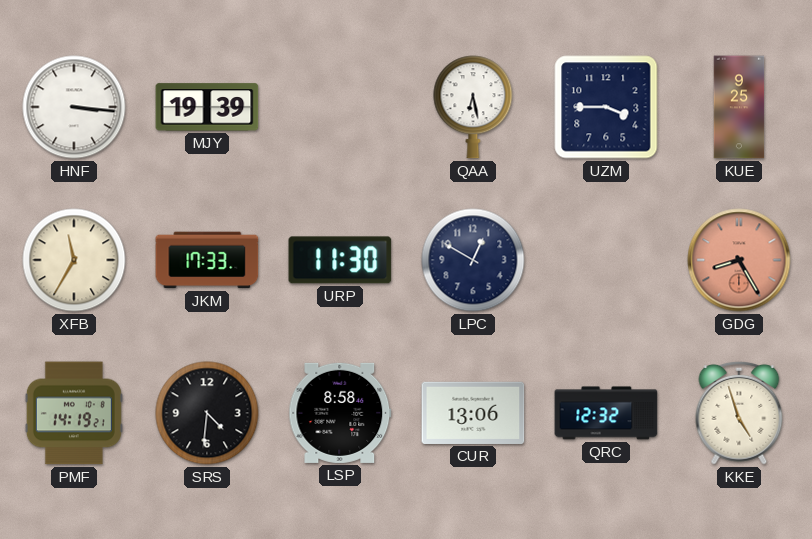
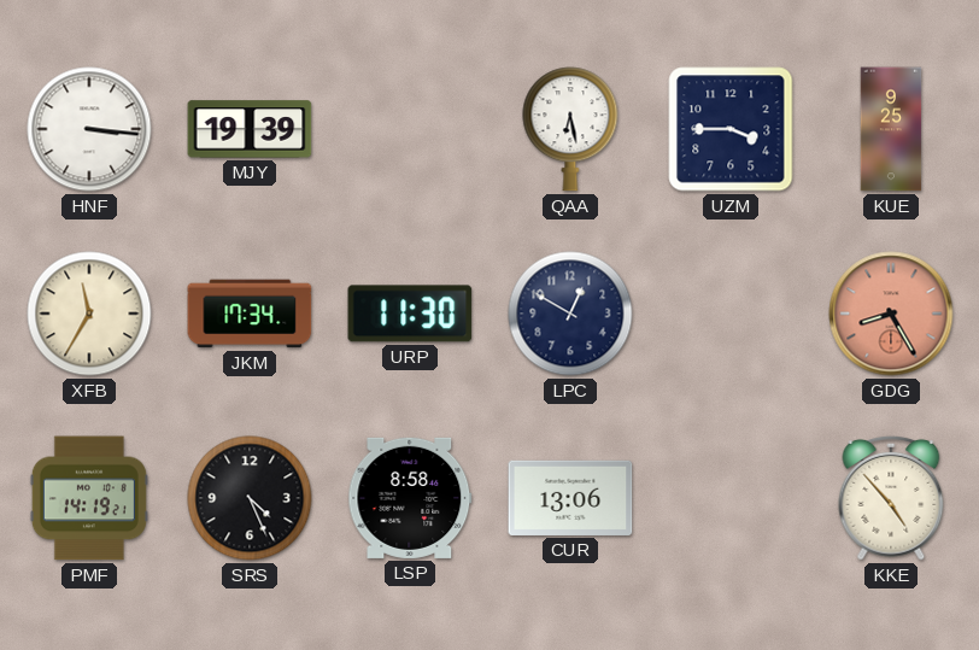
JKM: 17:33 -> 17:34
SRS: 4:31 -> 4:26
QRC: 12:32 -> none
KKE: 4:57 -> 4:53
